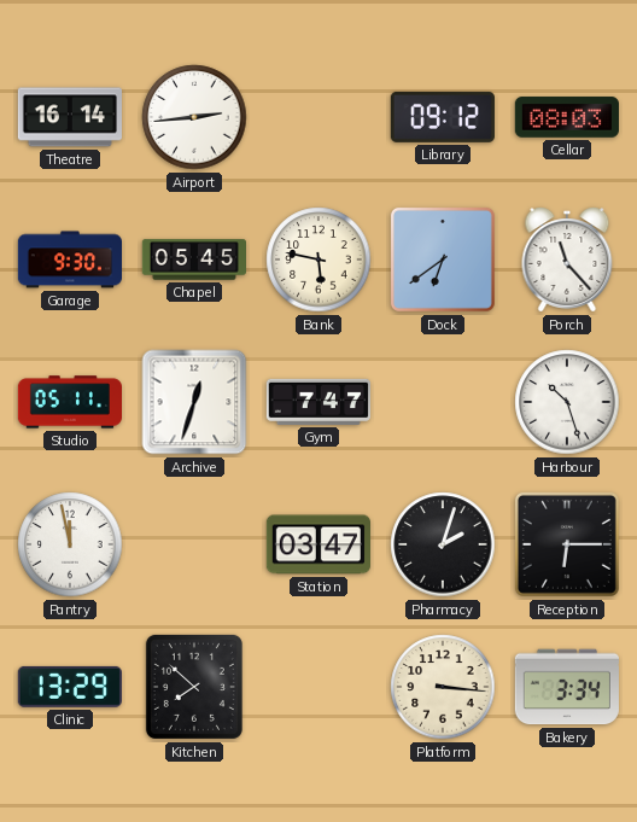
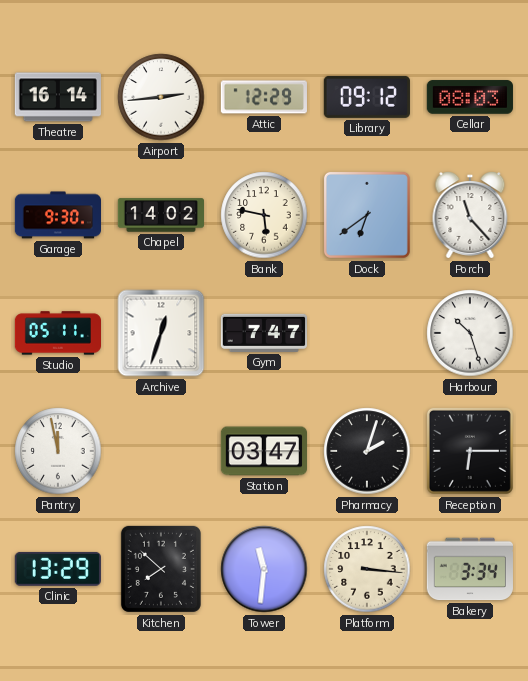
Attic: none -> 12:29
Chapel: 05:45 -> 14:02
Tower: none -> 11:31
